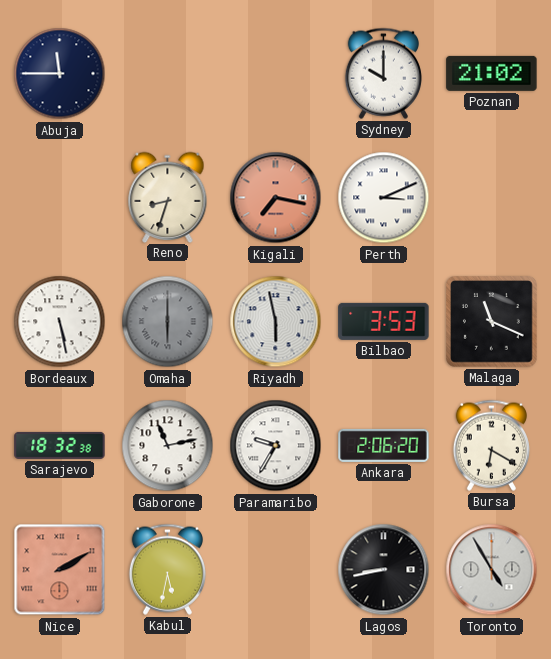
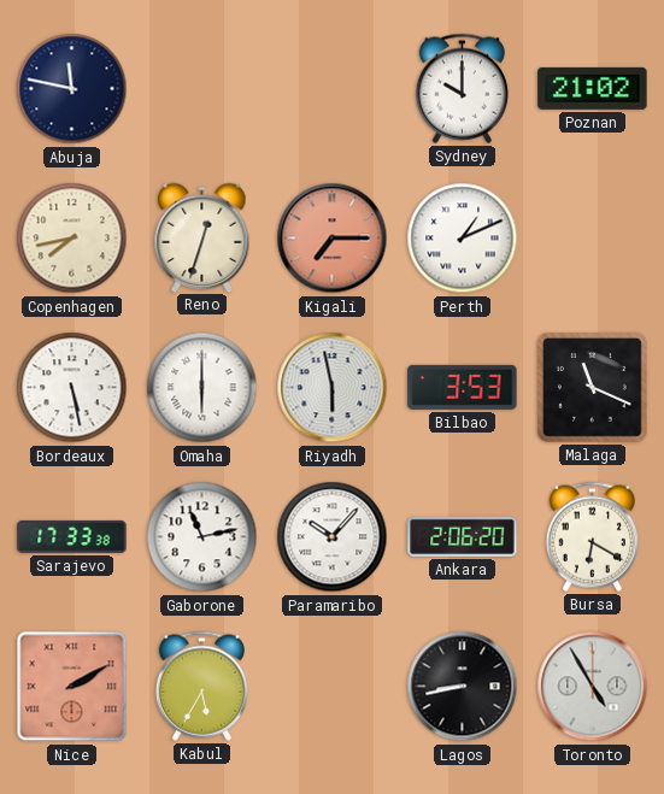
Abuja: 11:45 -> 11:47
Copenhagen: none -> 7:43
Reno: 8:33 -> 12:33
Kigali: 7:17 -> 7:15
Perth: 3:11 -> 1:11
Omaha dial: grey -> white
Sarajevo: 18:32 -> 17:33
Paramaribo: 9:35 -> 10:07
Kabul: 5:32 -> 5:35
